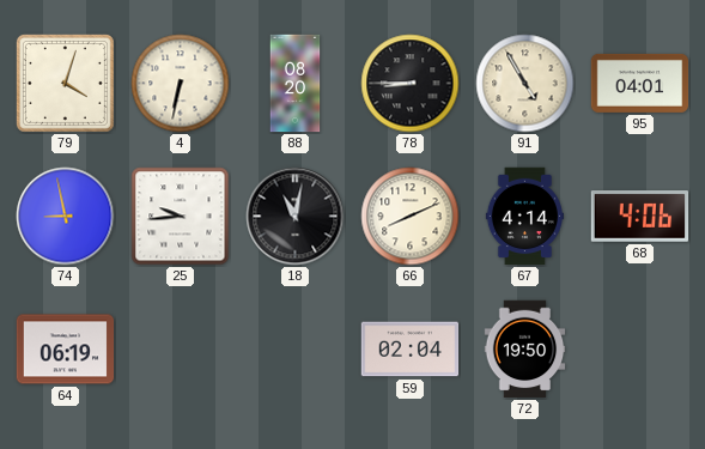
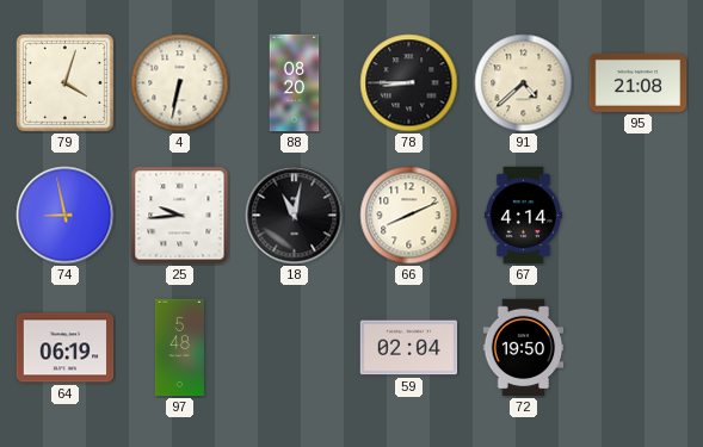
91: 4:55 -> 4:38
95: 04:01 -> 21:08
68: 4:06 -> none
97: none -> 5:48
